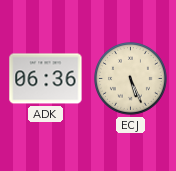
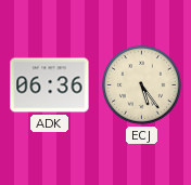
ECJ: 5:26 -> 5:24
